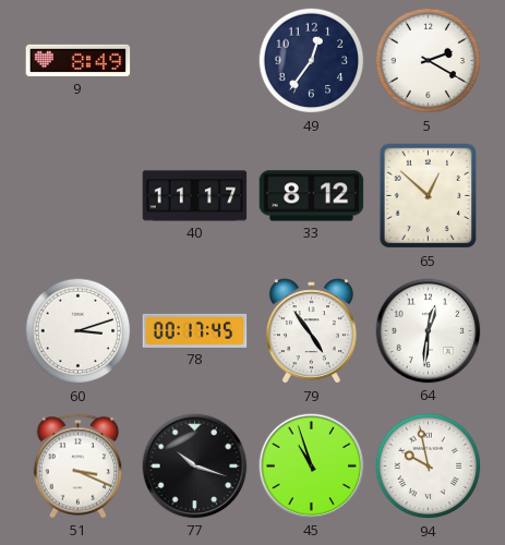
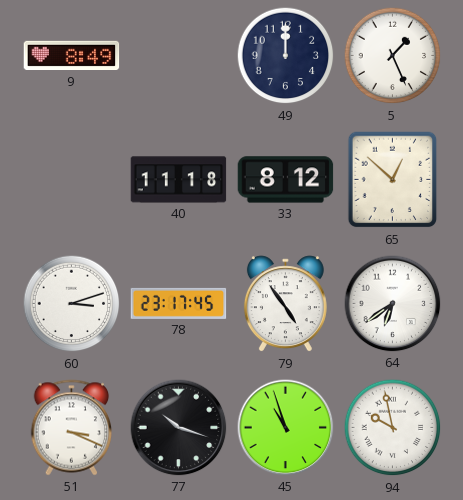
49: 12:36 -> 12:00
5: 2:20 -> 1:26
40: 11:17 -> 11:18
78: 00:17 -> 23:17
64: 12:31 -> 6:39
